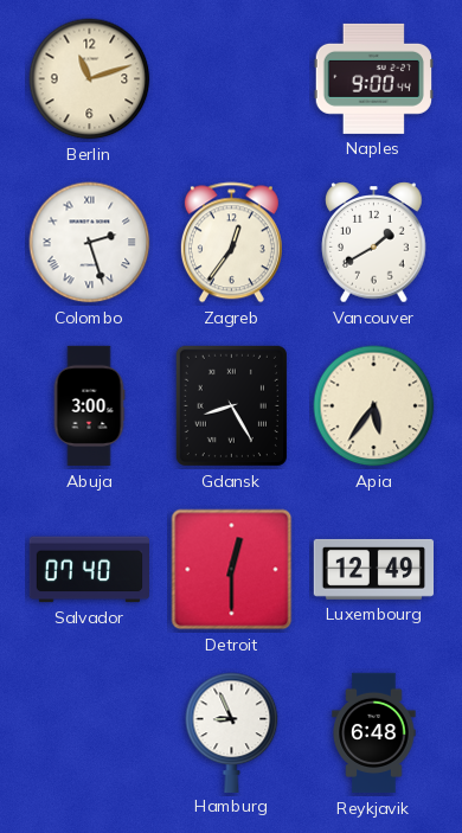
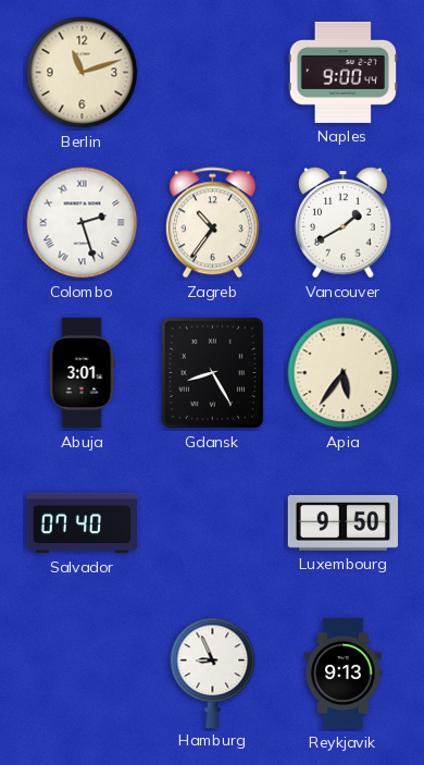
Zagreb: 12:36 -> 10:36
Abuja: 3:00 -> 3:01
Detroit: 12:30 -> none
Luxembourg: 12:49 -> 9:50
Reykjavik: 6:48 -> 9:13
